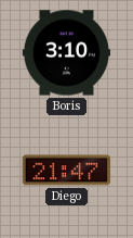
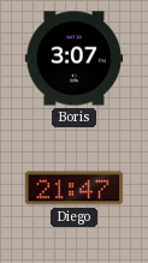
Boris: 3:10 -> 3:07
